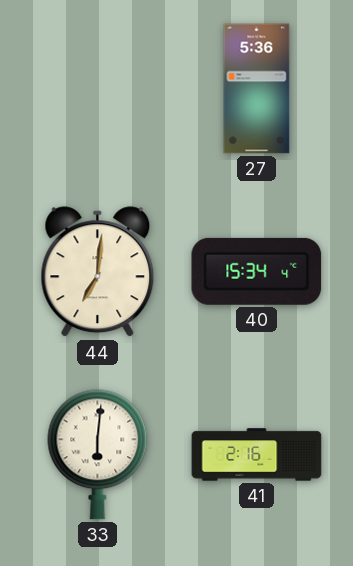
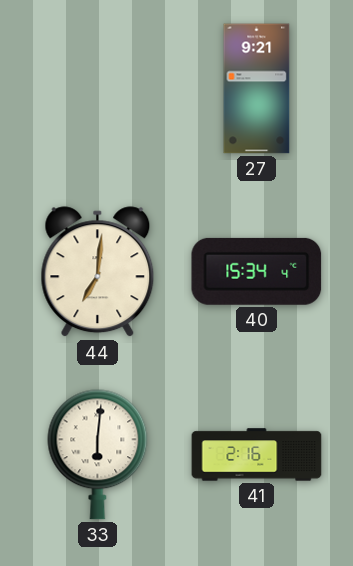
27: 5:36 -> 9:21
